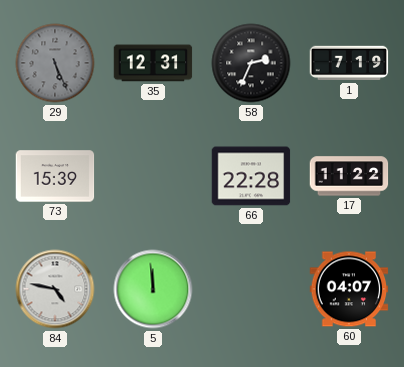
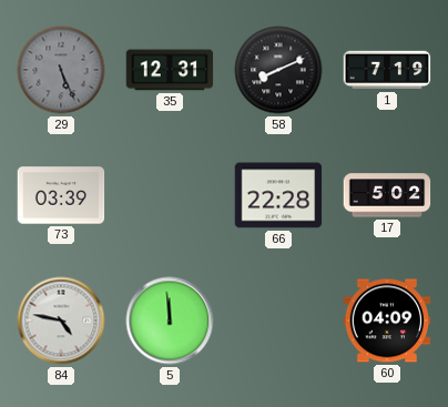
58: 2:34 -> 8:11
73: 15:39 -> 03:39
17: 11:22 -> 5:02
60: 04:07 -> 04:09
